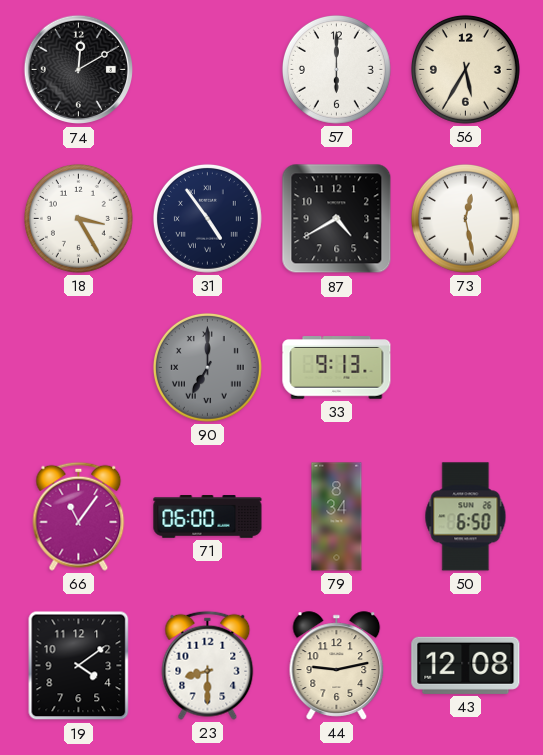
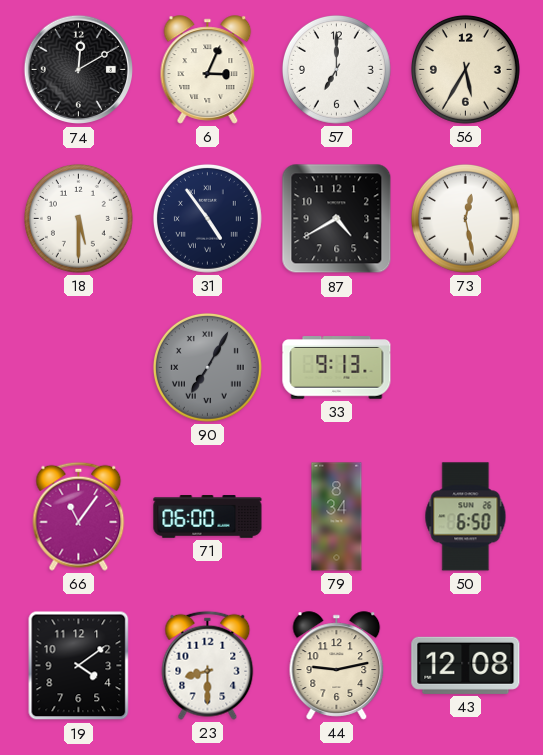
6: none -> 3:04
57: 6:00 -> 7:00
18: 3:25 -> 5:30
90: 7:00 -> 7:05
